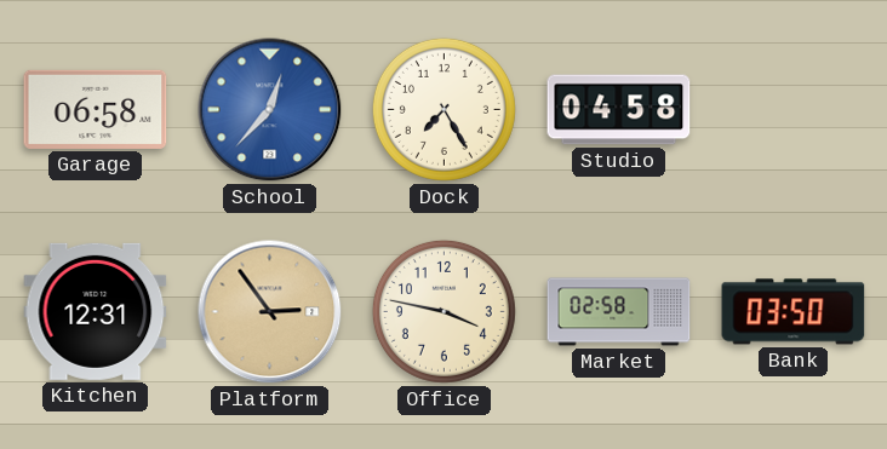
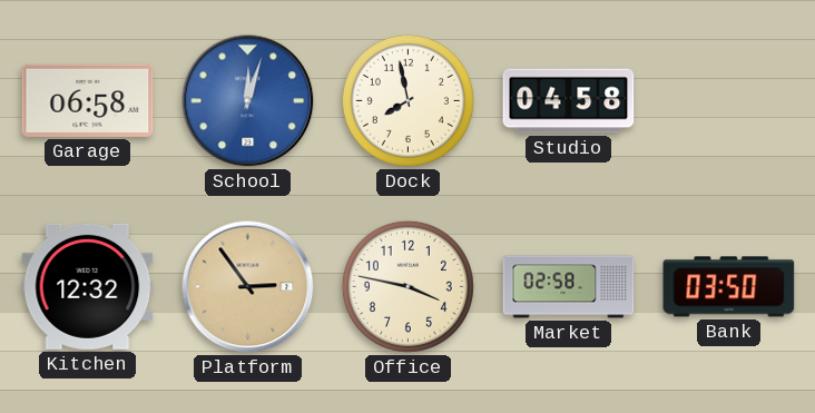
School: 12:37 -> 12:03
Dock: 7:25 -> 7:58
Kitchen: 12:31 -> 12:32
